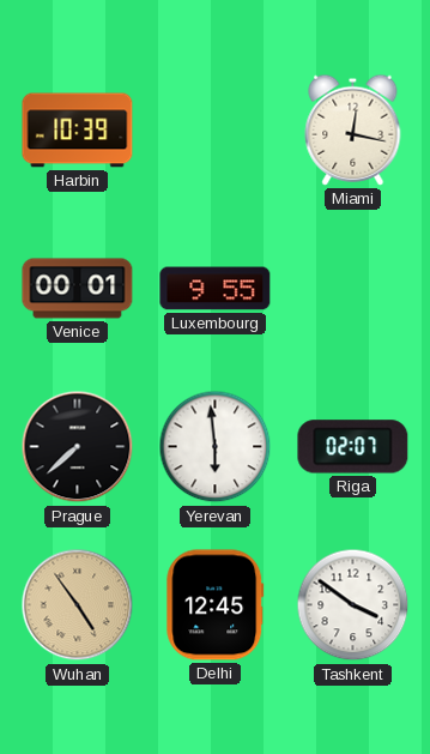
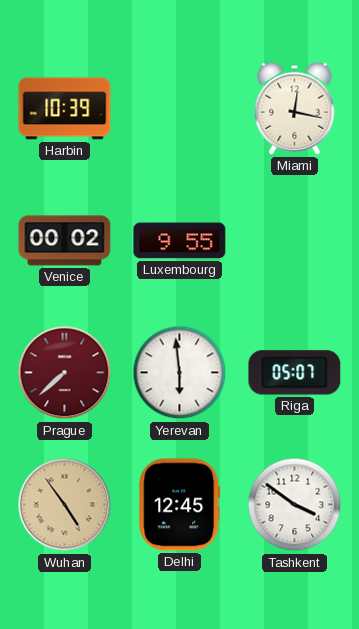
Venice: 00:01 -> 00:02
Prague dial: black -> burgundy
Riga: 02:07 -> 05:07
